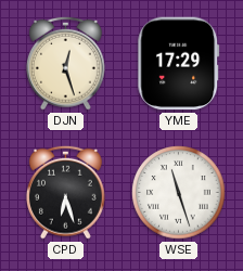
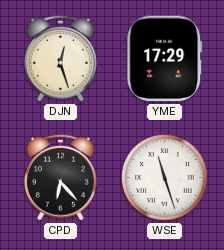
CPD: 6:27 -> 6:23
